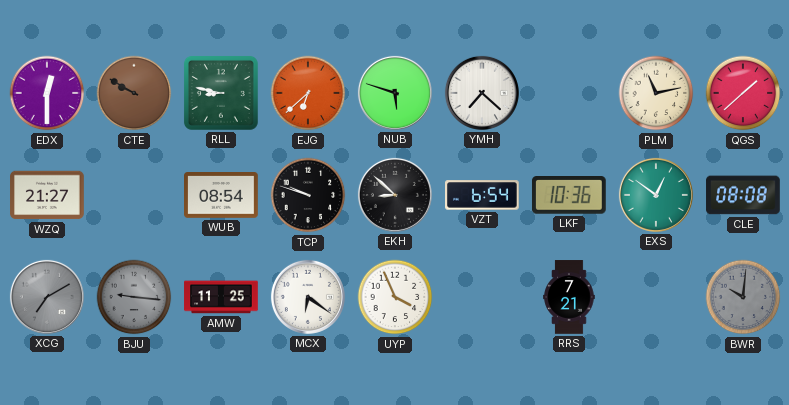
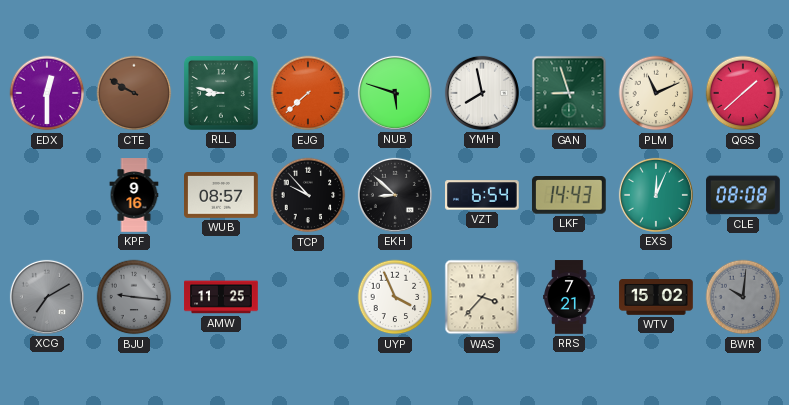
EJG: 6:38 -> 7:38
YMH: 7:22 -> 7:58
GAN: none -> 8:57
PLM: 11:13 -> 11:11
WZQ: 21:27 -> none
KPF: none -> 9:16
WUB: 08:54 -> 08:57
TCP: 9:48 -> 9:53
LKF: 10:36 -> 14:43
EXS: 12:51 -> 12:04
MCX: 6:21 -> none
WAS: none -> 3:37
WTV: none -> 15:02
